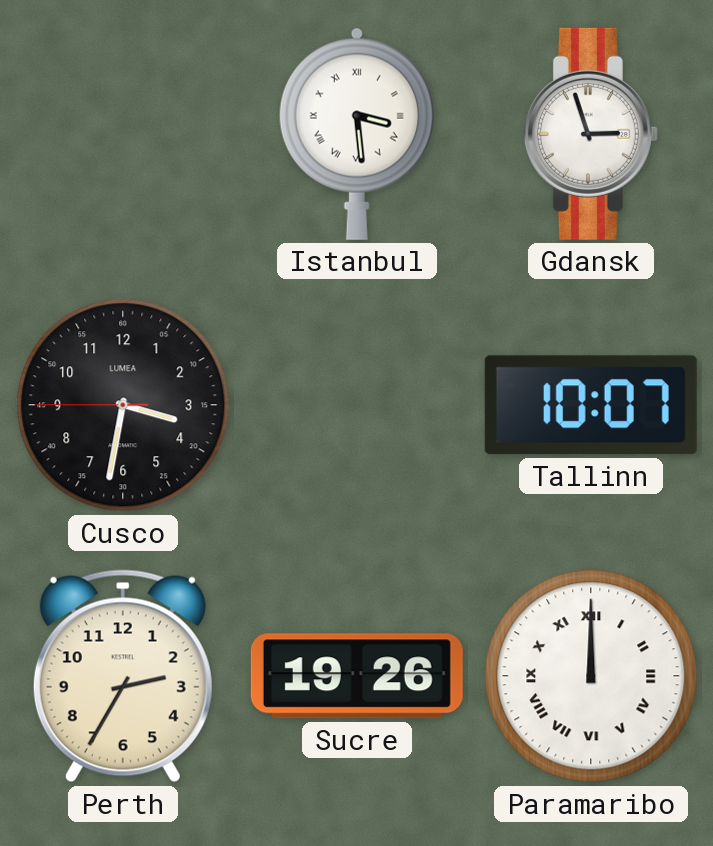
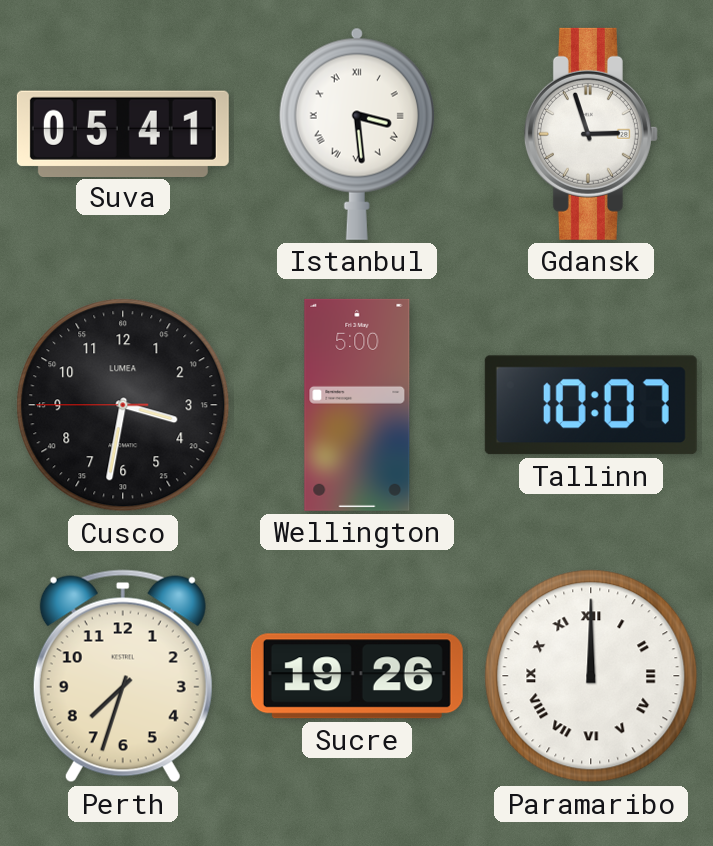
Suva: none -> 05:41
Wellington: none -> 5:00
Perth: 2:35 -> 7:33
